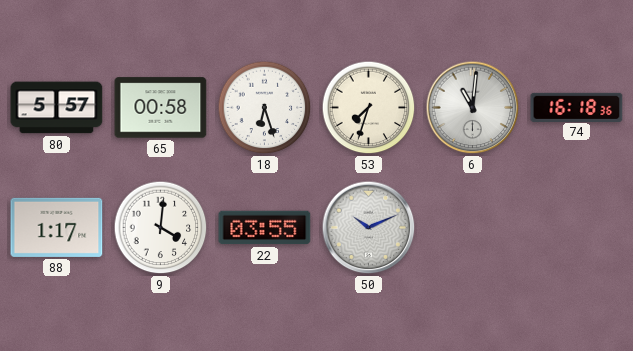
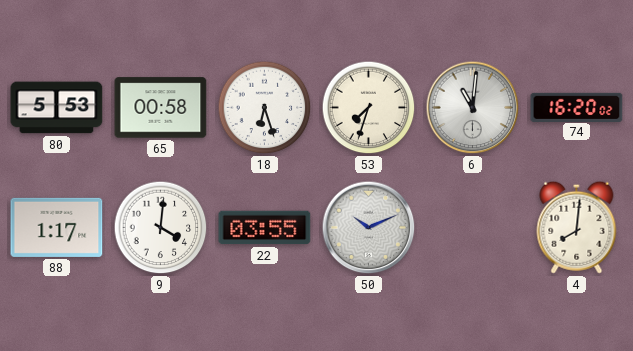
80: 5:57 -> 5:53
74: 16:18 -> 16:20
4: none -> 8:01
